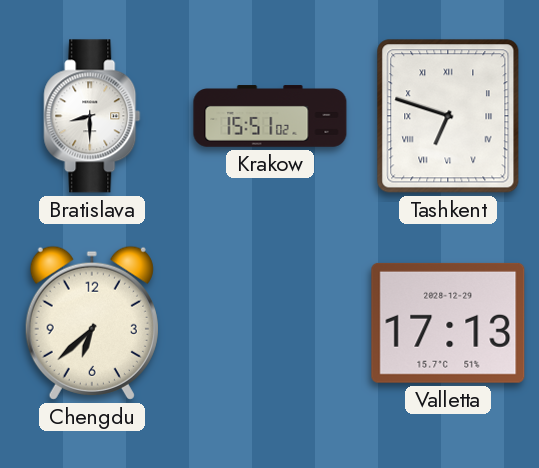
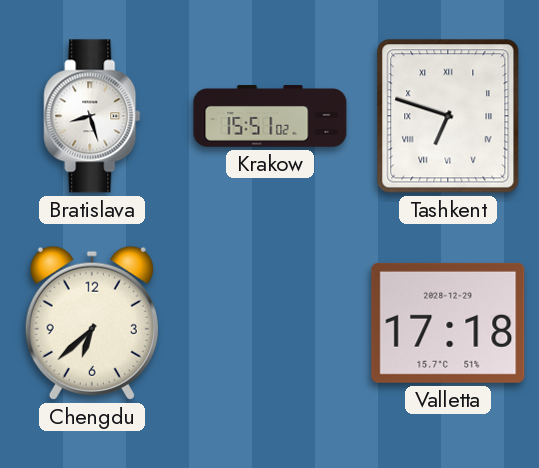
Bratislava: 8:30 -> 8:27
Valletta: 17:13 -> 17:18
